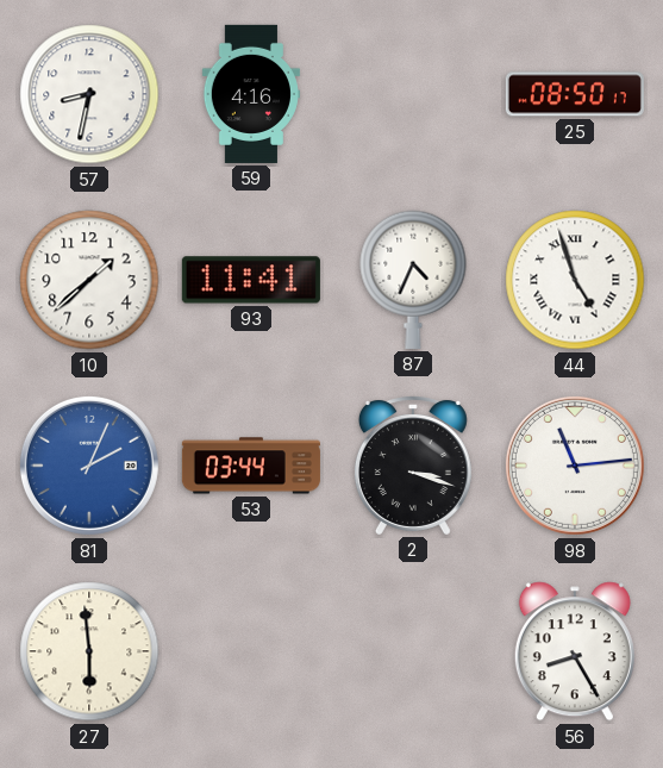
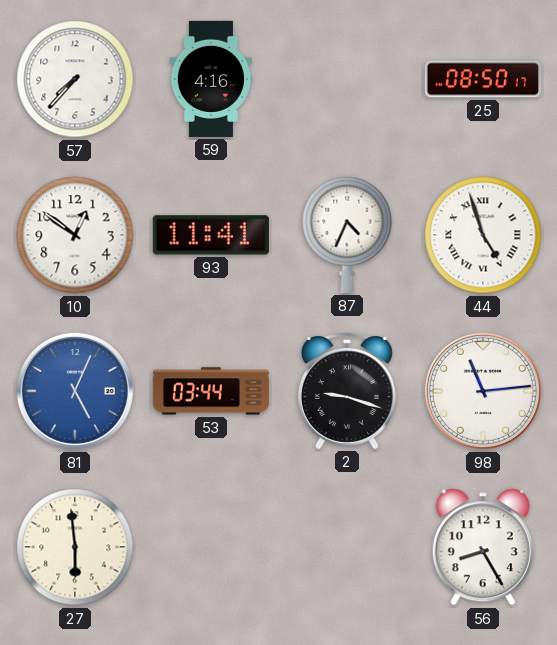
57: 8:32 -> 7:37
10: 1:38 -> 12:51
81: 2:04 -> 5:04
2: 3:18 -> 9:18
